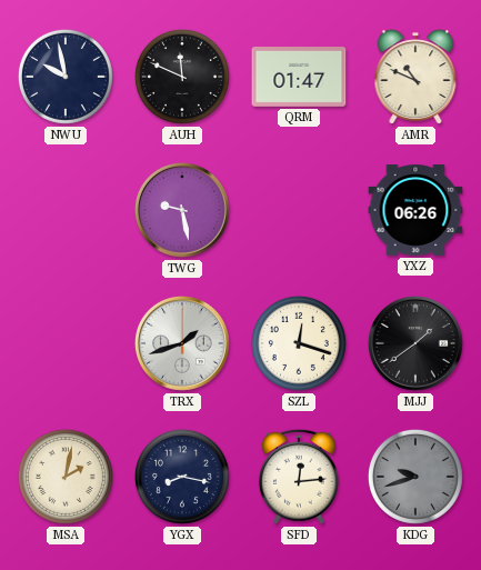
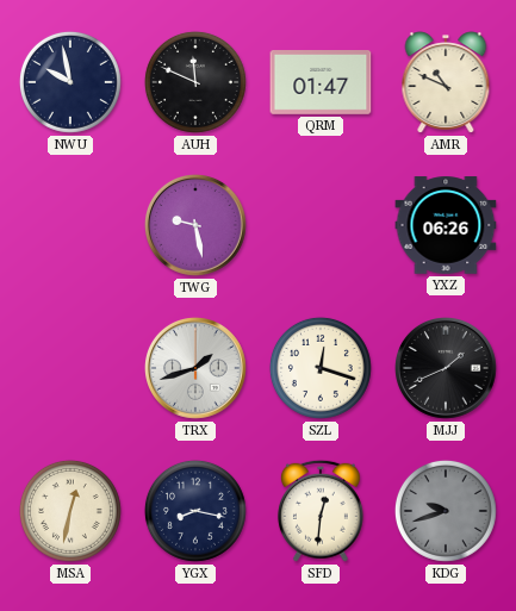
MJJ: 1:39 -> 1:41
MSA: 2:02 -> 12:32
SFD: 12:14 -> 12:31
